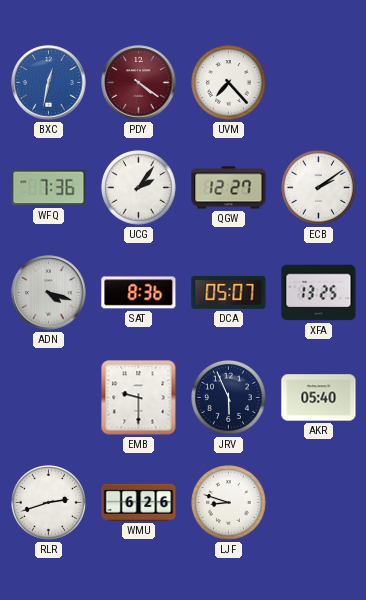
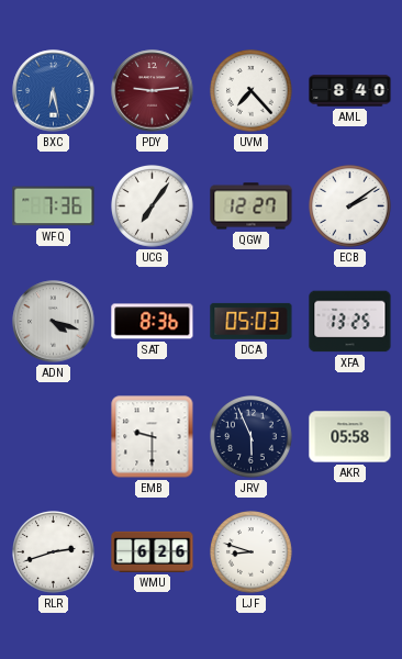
BXC: 12:32 -> 6:28
PDY: 4:21 -> 9:14
AML: none -> 8:40
UCG: 2:06 -> 7:06
DCA: 05:07 -> 05:03
AKR: 05:40 -> 05:58
